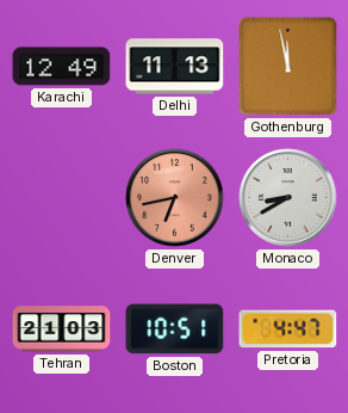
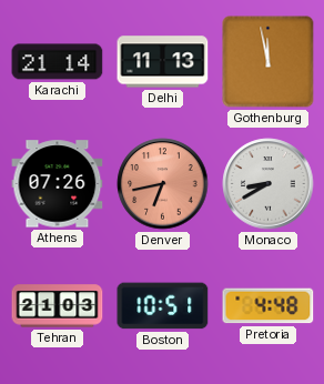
Karachi: 12:49 -> 21:14
Athens: none -> 07:26
Pretoria: 4:47 -> 4:48
